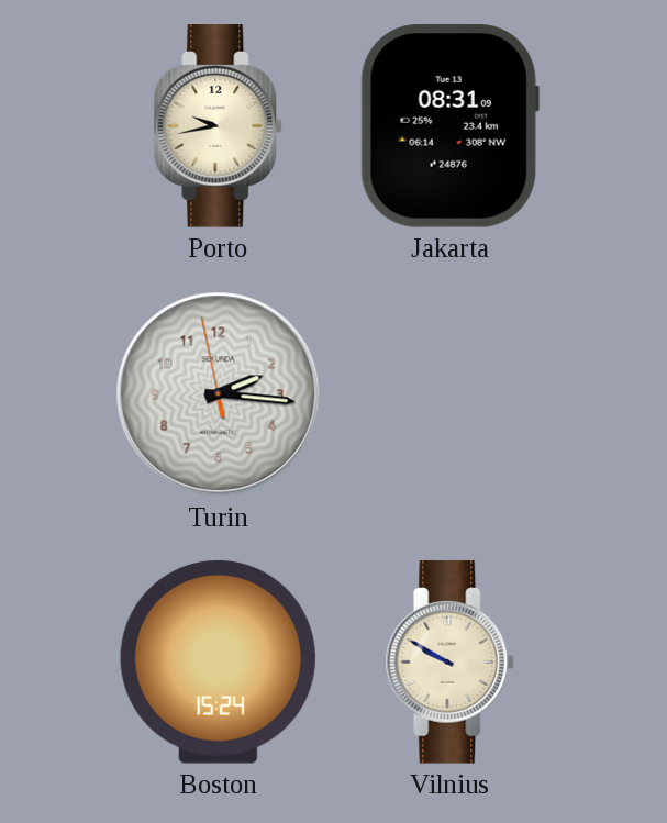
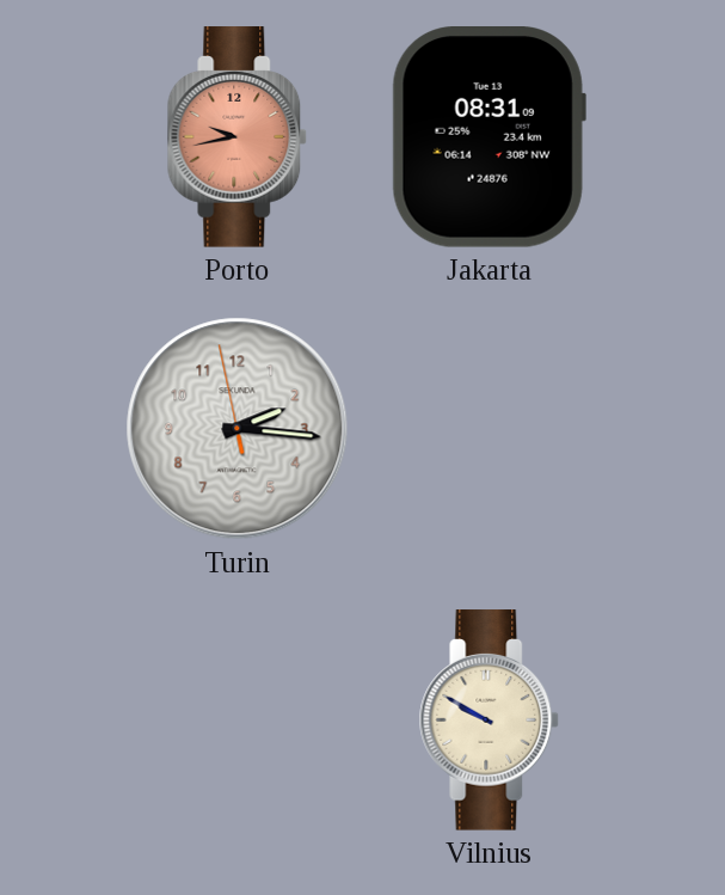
Porto dial: cream -> salmon
Boston: 15:24 -> none
